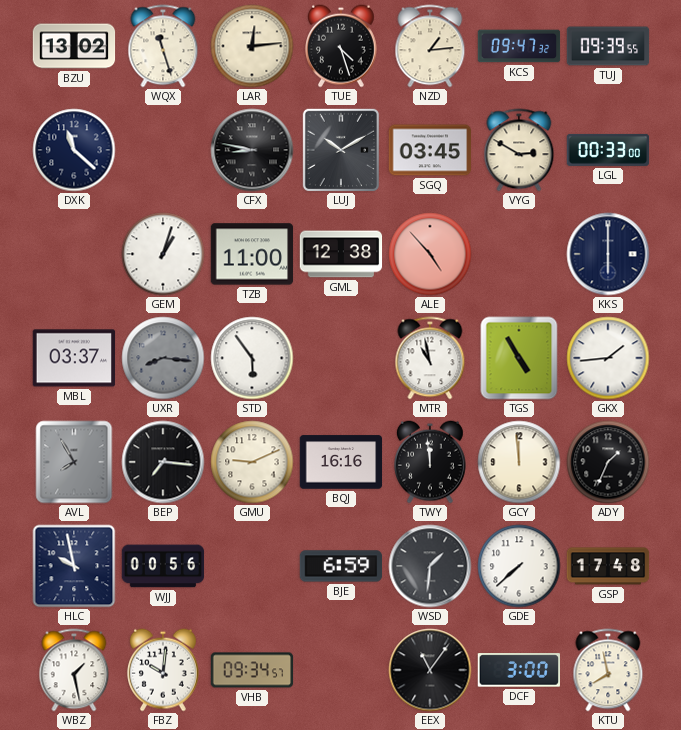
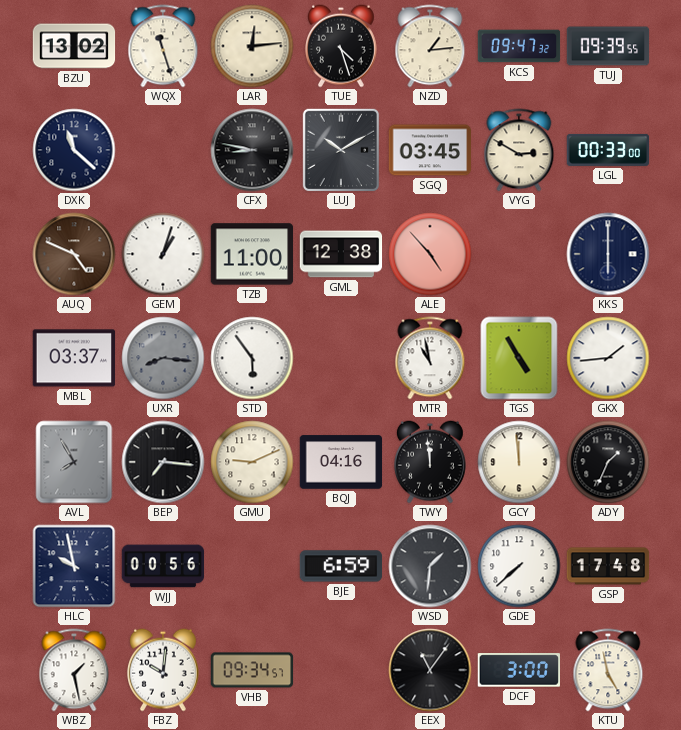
AUQ: none -> 4:49
BQJ: 16:16 -> 04:16
KTU: 7:58 -> 4:58
